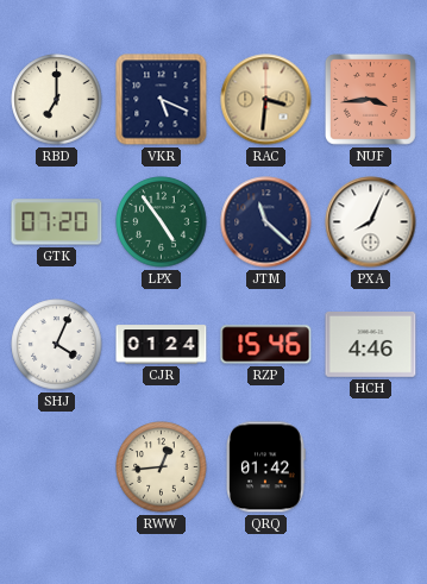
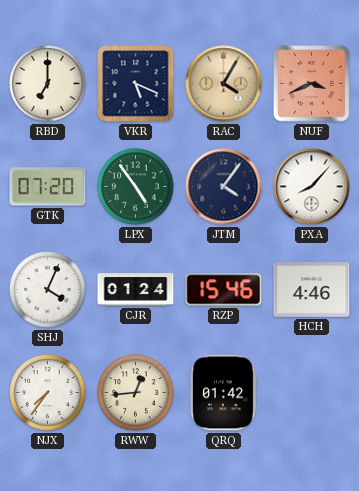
RAC: 3:31 -> 4:05
NUF: 3:44 -> 3:41
JTM: 11:22 -> 4:06
PXA: 8:04 -> 8:07
NJX: none -> 7:36
